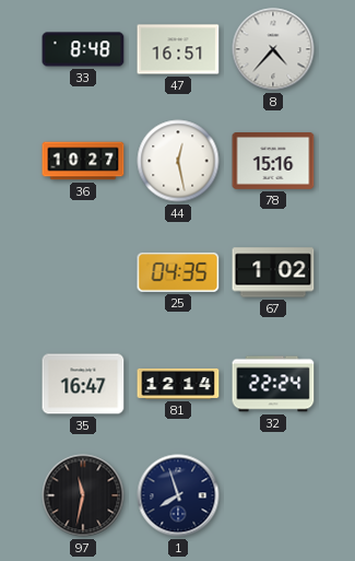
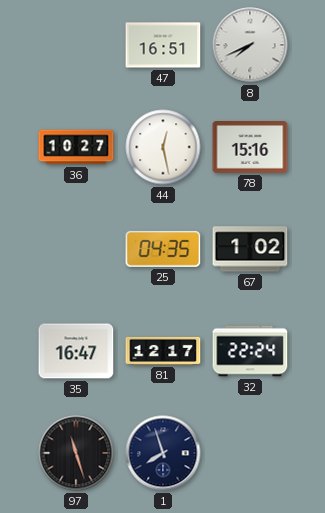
33: 8:48 -> none
8: 4:37 -> 7:41
81: 12:14 -> 12:17
97: 11:32 -> 11:27
